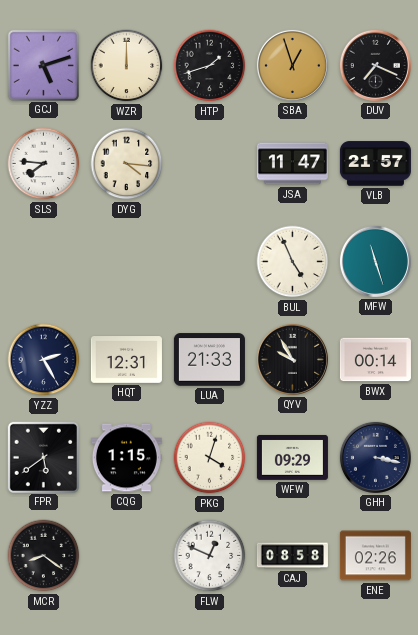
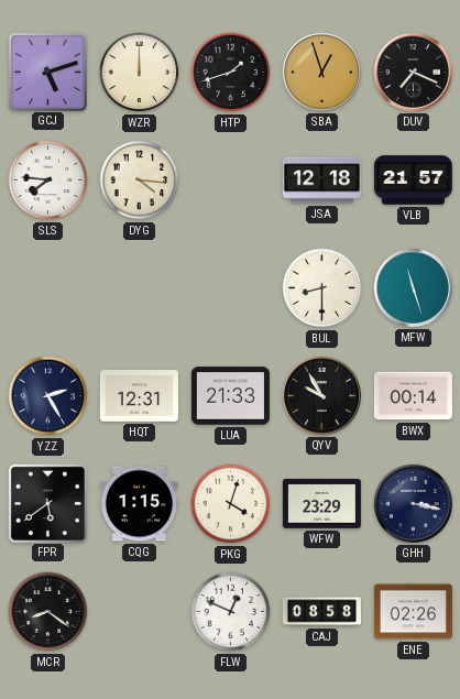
JSA: 11:47 -> 12:18
BUL: 4:56 -> 8:30
WFW: 09:29 -> 23:29
